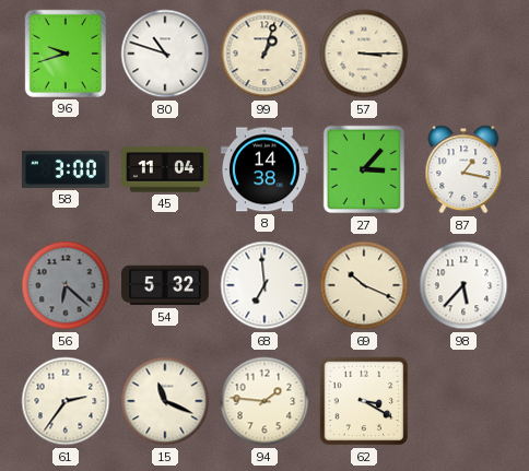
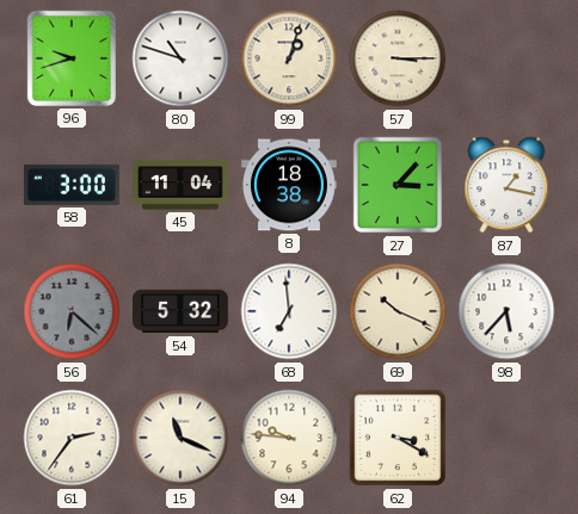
8: 14:38 -> 18:38
94: 1:46 -> 9:46
